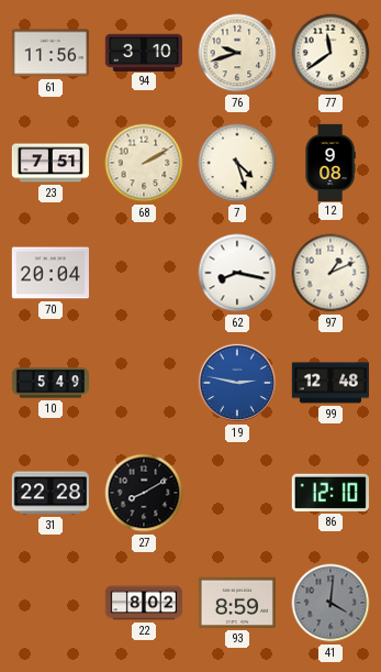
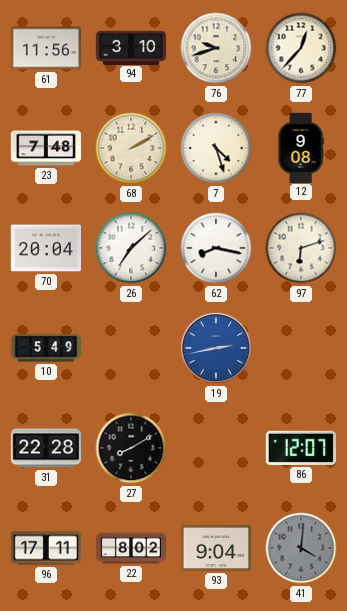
77: 11:39 -> 12:37
23: 7:51 -> 7:48
26: none -> 7:08
97: 1:11 -> 6:12
19: 2:47 -> 2:43
99: 12:48 -> none
86: 12:10 -> 12:07
96: none -> 17:11
93: 8:59 -> 9:04
